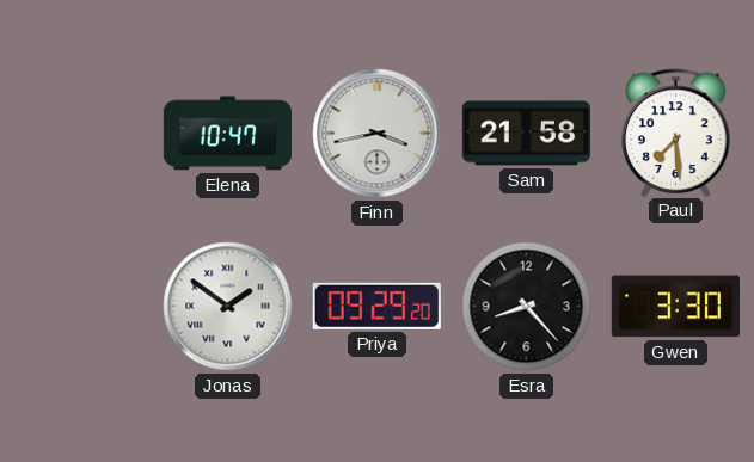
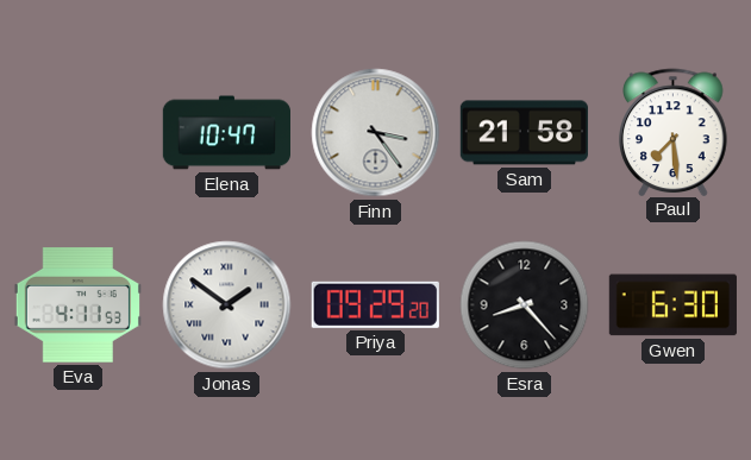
Finn: 3:43 -> 3:24
Eva: none -> 4:11
Gwen: 3:30 -> 6:30
